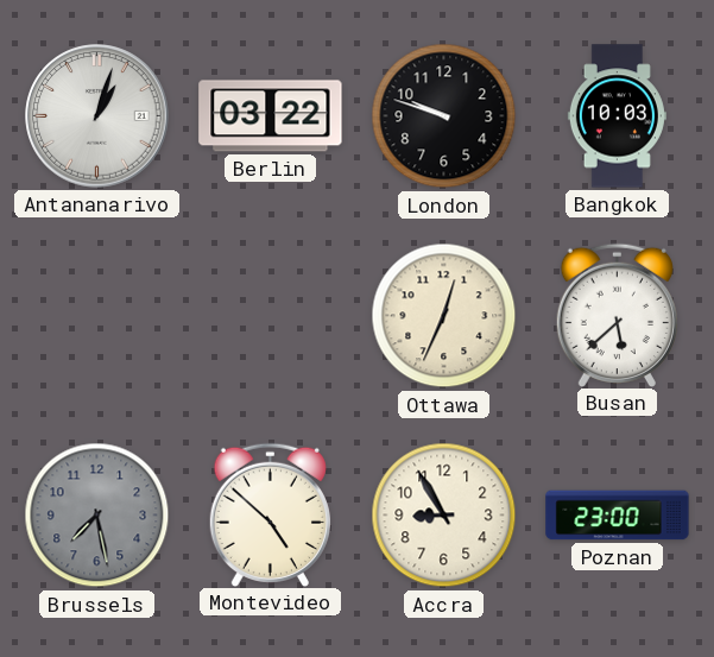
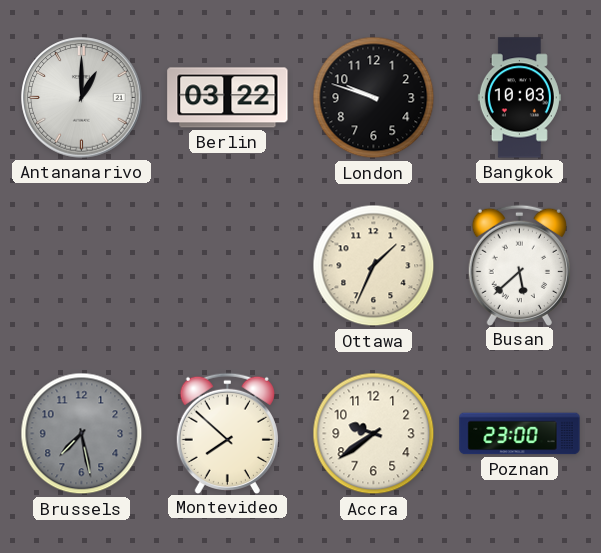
Antananarivo: 1:03 -> 1:00
Ottawa: 12:34 -> 1:34
Montevideo: 4:52 -> 7:52
Accra: 8:55 -> 9:39
